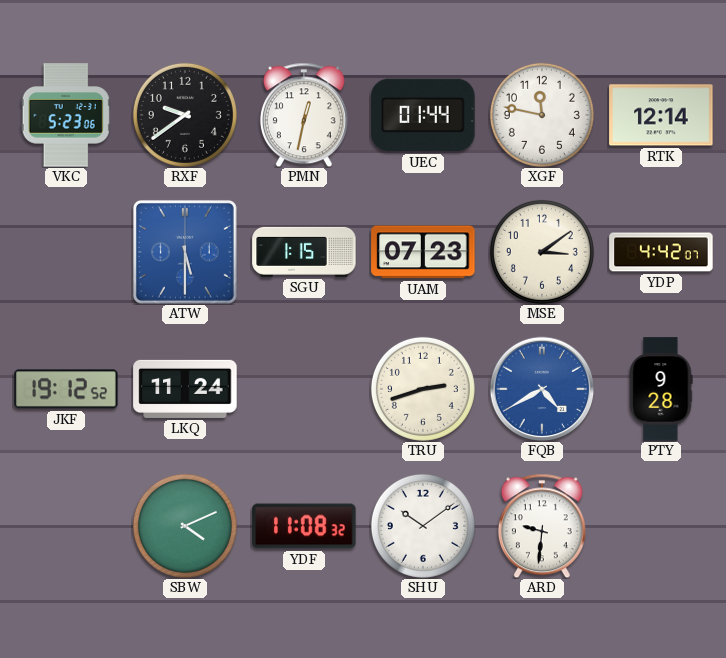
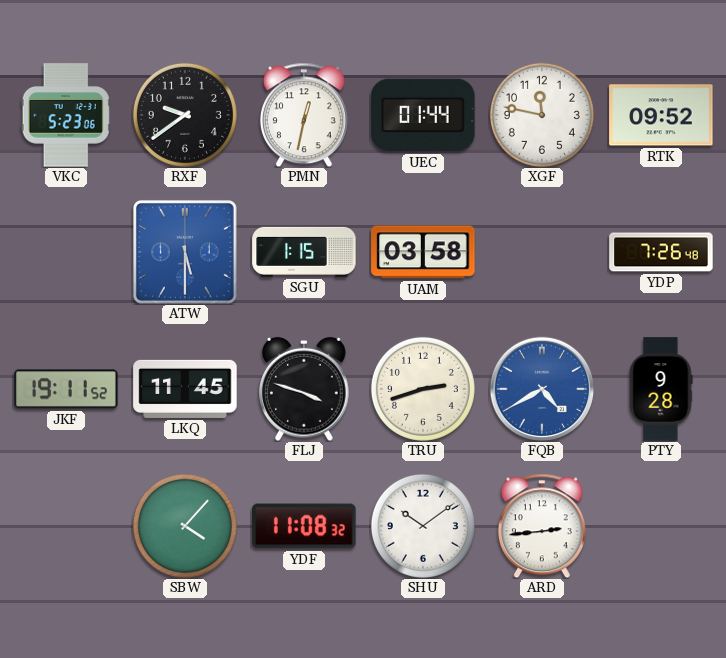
RTK: 12:14 -> 09:52
UAM: 07:23 -> 03:58
MSE: 3:09 -> none
YDP: 4:42 -> 7:26
JKF: 19:12 -> 19:11
LKQ: 11:24 -> 11:45
FLJ: none -> 3:48
SBW: 4:11 -> 4:07
ARD: 9:31 -> 2:44
